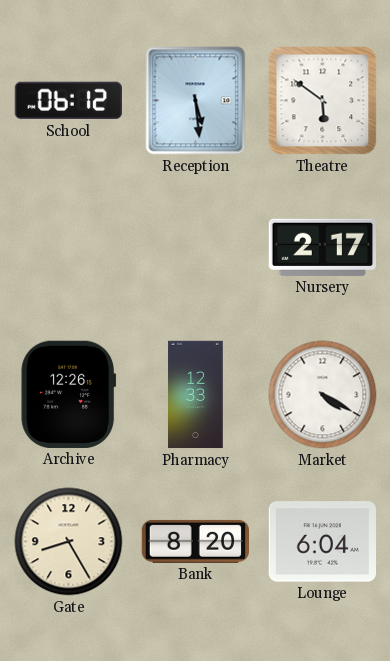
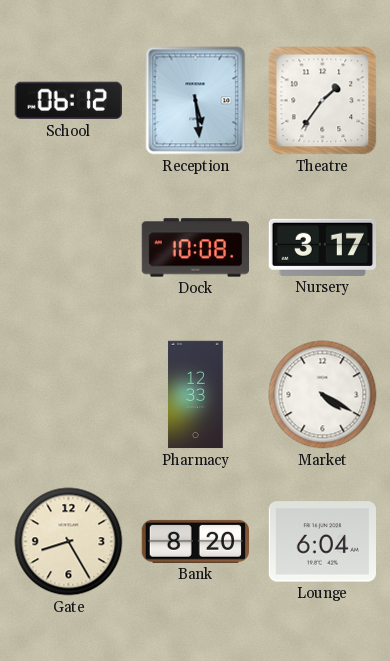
Theatre: 5:51 -> 1:36
Dock: none -> 10:08
Nursery: 2:17 -> 3:17
Archive: 12:26 -> none
